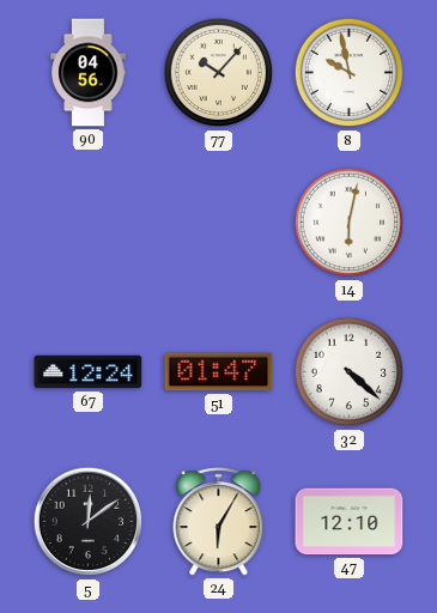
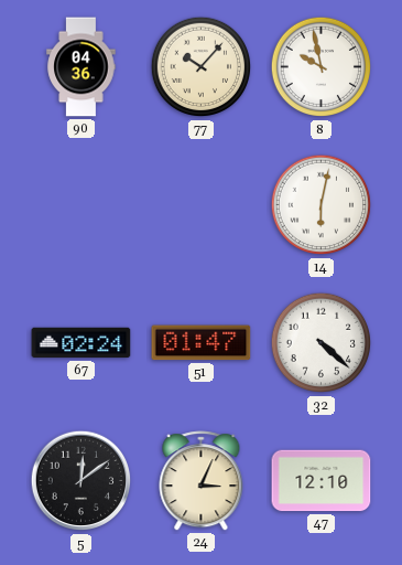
90: 04:56 -> 04:36
67: 12:24 -> 02:24
24: 6:05 -> 3:04
